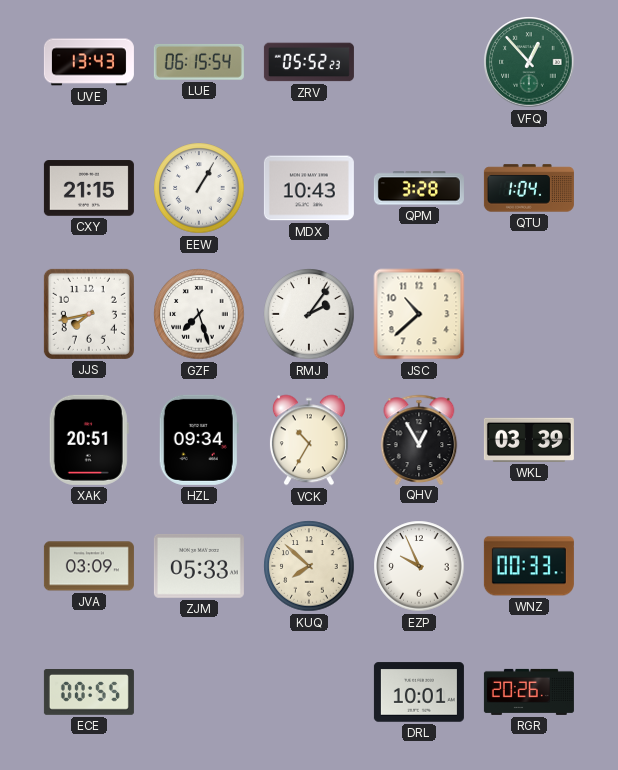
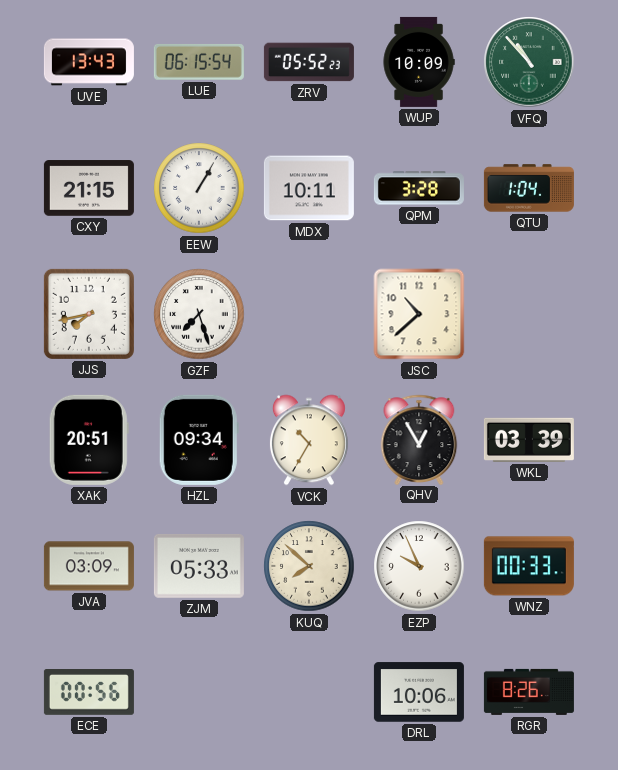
WUP: none -> 10:09
VFQ: 12:53 -> 10:53
MDX: 10:43 -> 10:11
RMJ: 2:06 -> none
ECE: 00:55 -> 00:56
DRL: 10:01 -> 10:06
RGR: 20:26 -> 8:26
